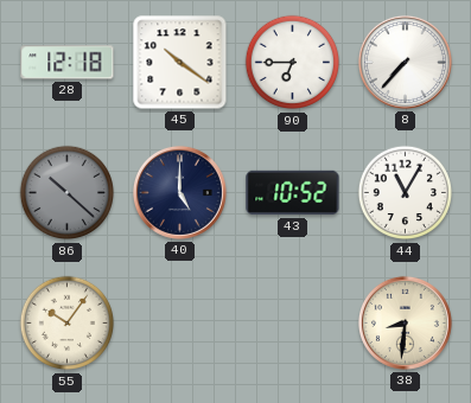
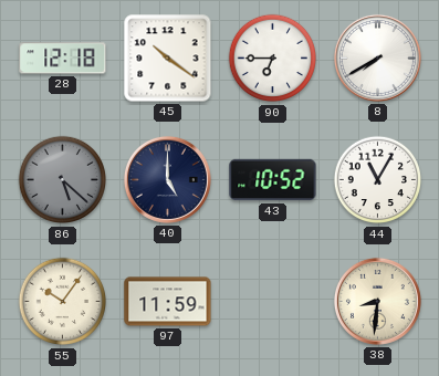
8: 7:37 -> 7:40
86: 10:22 -> 5:22
97: none -> 11:59
